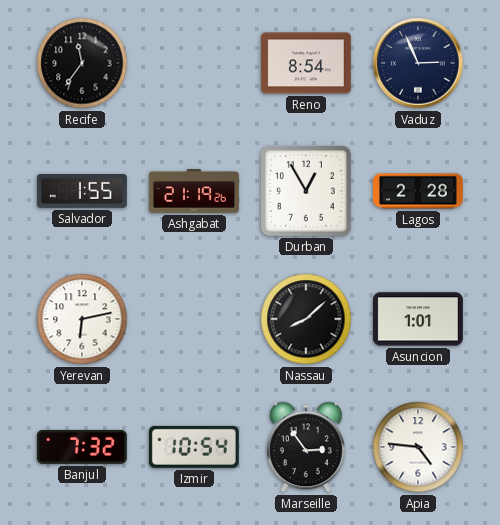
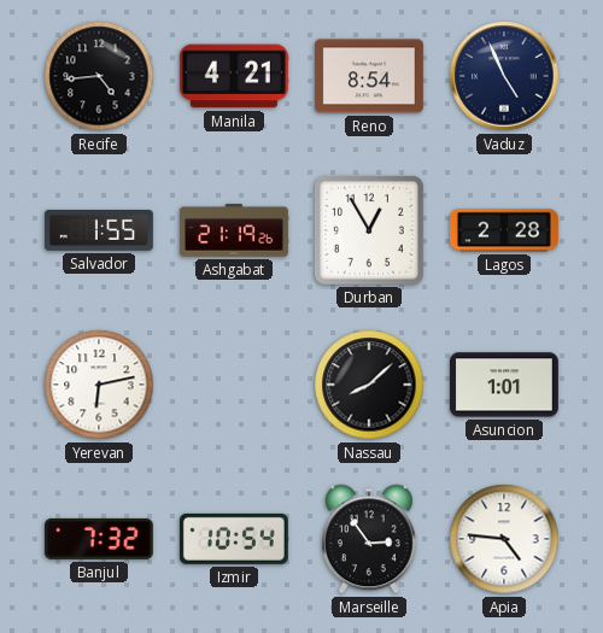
Recife: 11:36 -> 4:44
Manila: none -> 4:21
Vaduz: 2:56 -> 4:56
